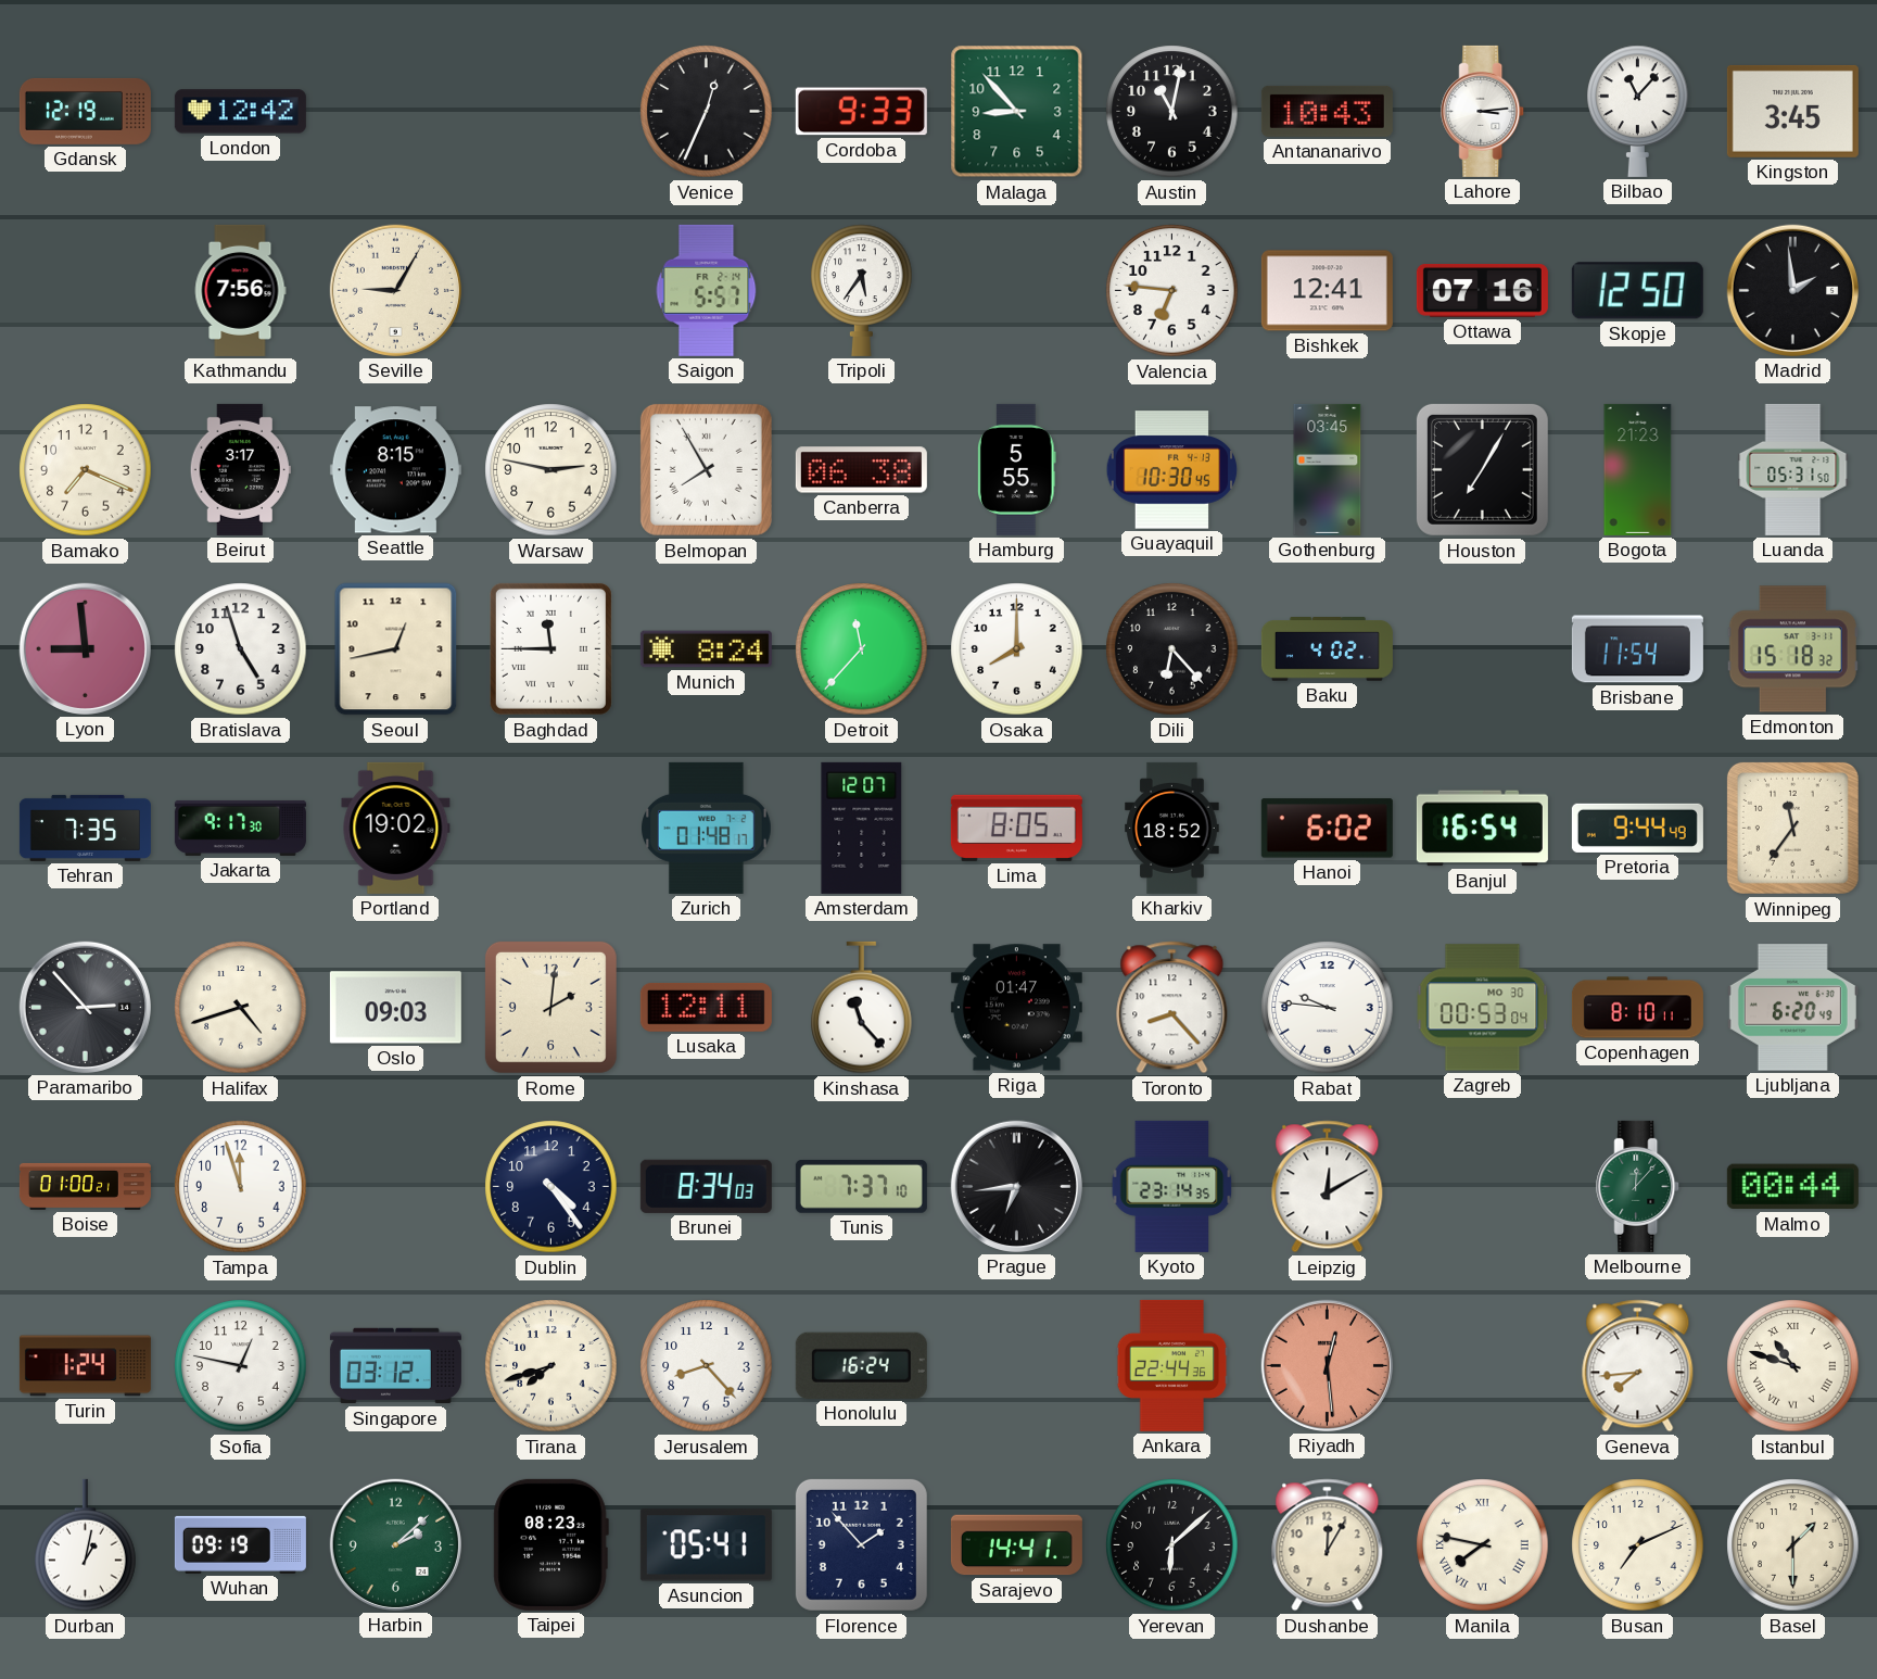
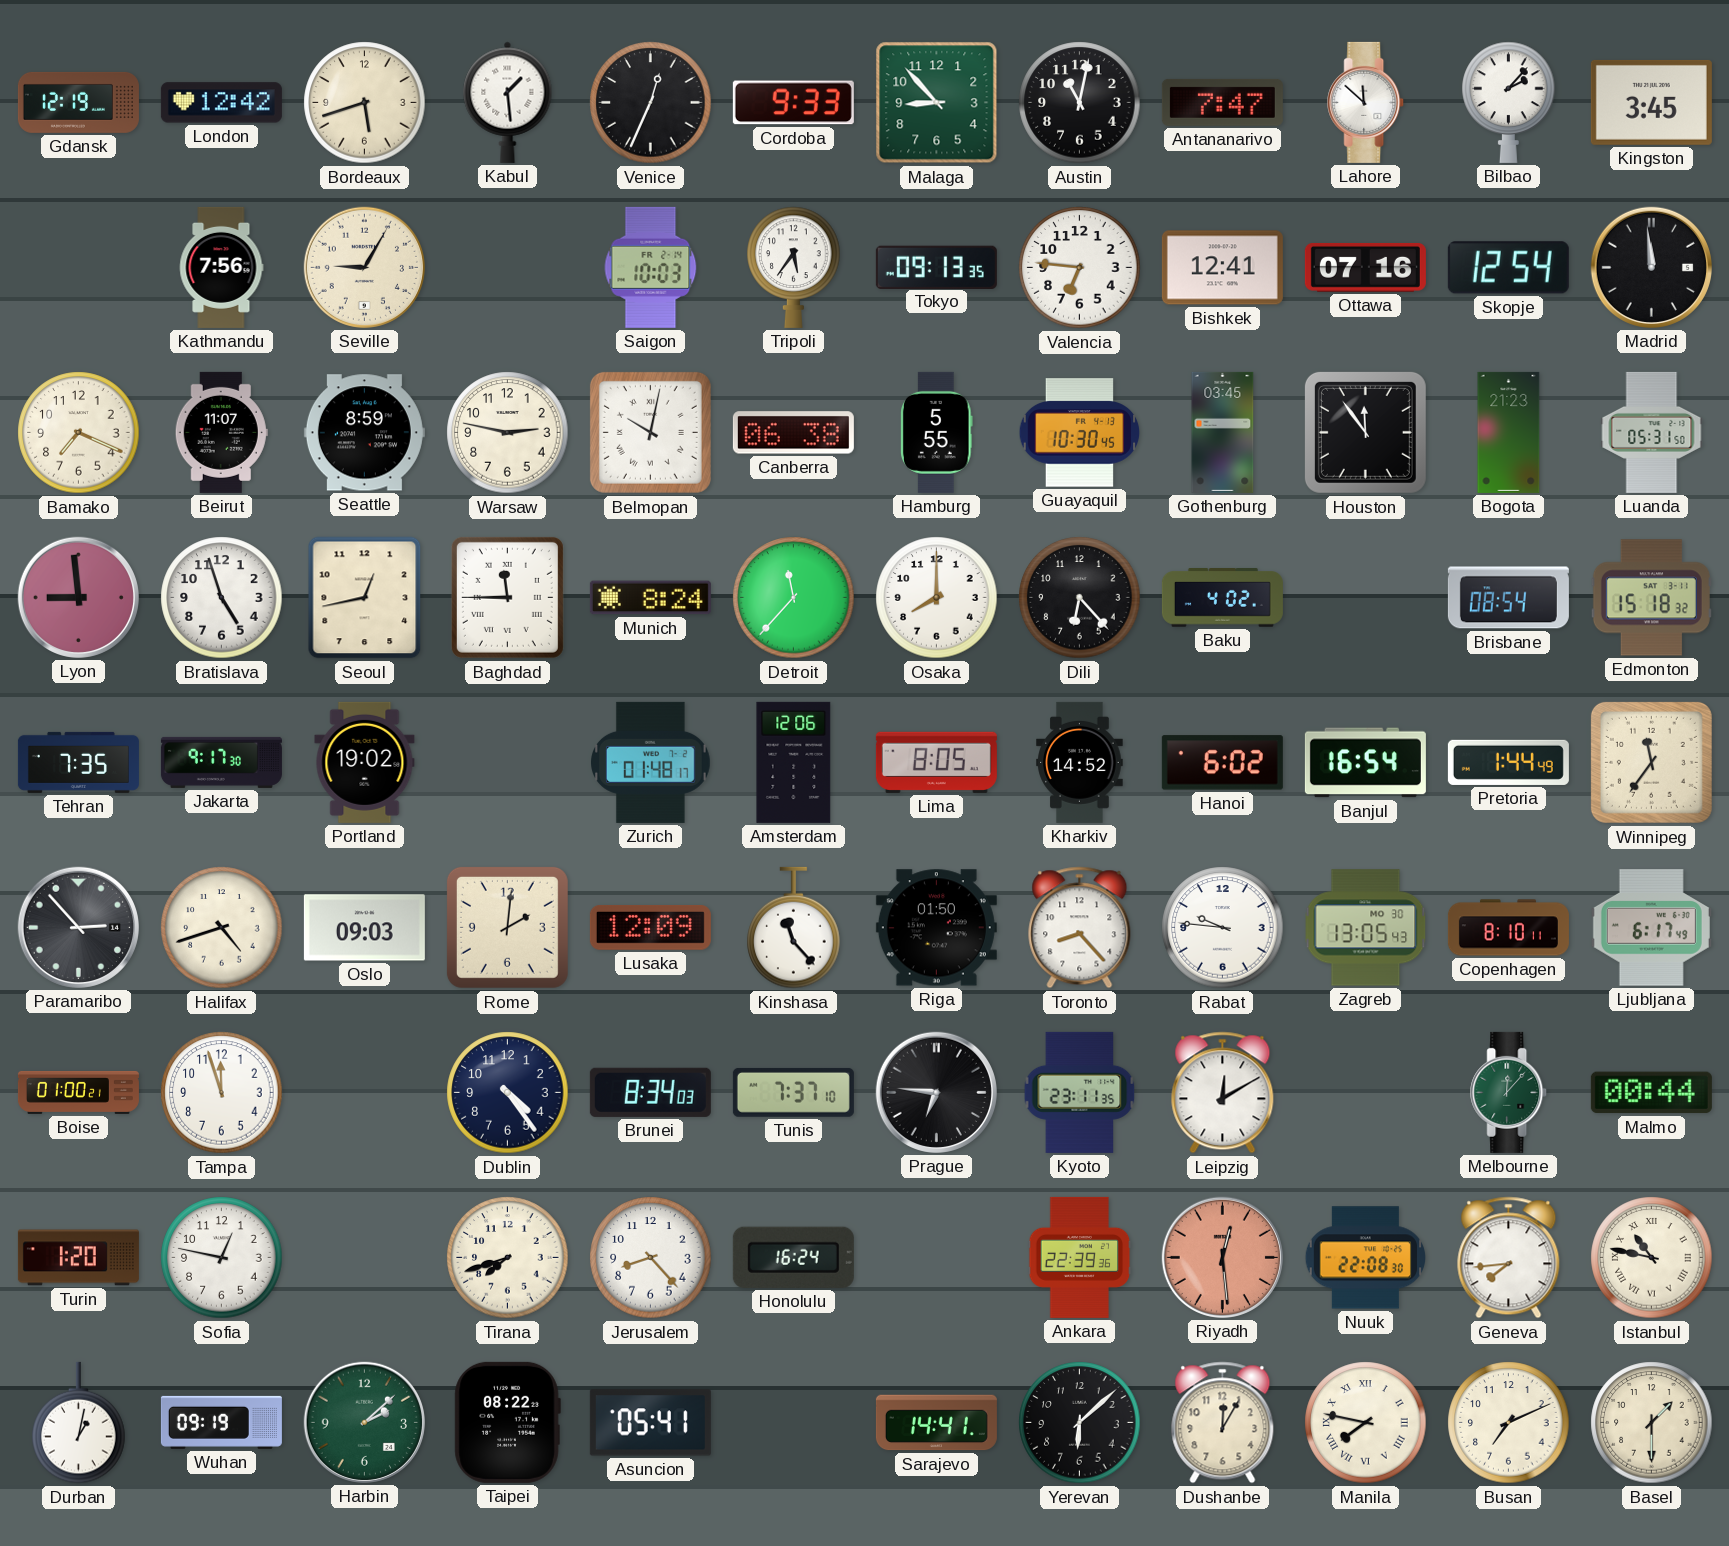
Bordeaux: none -> 5:42
Kabul: none -> 1:29
Antananarivo: 10:43 -> 7:47
Lahore: 3:14 -> 11:52
Bilbao: 11:07 -> 2:07
Saigon: 5:57 -> 10:03
Tokyo: none -> 09:13
Skopje: 12:50 -> 12:54
Madrid: 1:59 -> 11:59
Beirut: 3:17 -> 11:07
Seattle: 8:15 -> 8:59
Belmopan: 7:55 -> 10:02
Houston: 7:05 -> 11:54
Brisbane: 11:54 -> 08:54
Amsterdam: 12:07 -> 12:06
Kharkiv: 18:52 -> 14:52
Pretoria: 9:44 -> 1:44
Lusaka: 12:11 -> 12:09
Riga: 01:47 -> 01:50
Zagreb: 00:53 -> 13:05
Ljubljana: 6:20 -> 6:17
Prague: 6:44 -> 6:46
Kyoto: 23:14 -> 23:11
Turin: 1:24 -> 1:20
Singapore: 03:12 -> none
Ankara: 22:44 -> 22:39
Nuuk: none -> 22:08
Istanbul: 10:48 -> 10:47
Taipei: 08:23 -> 08:22
Florence: 1:53 -> none
